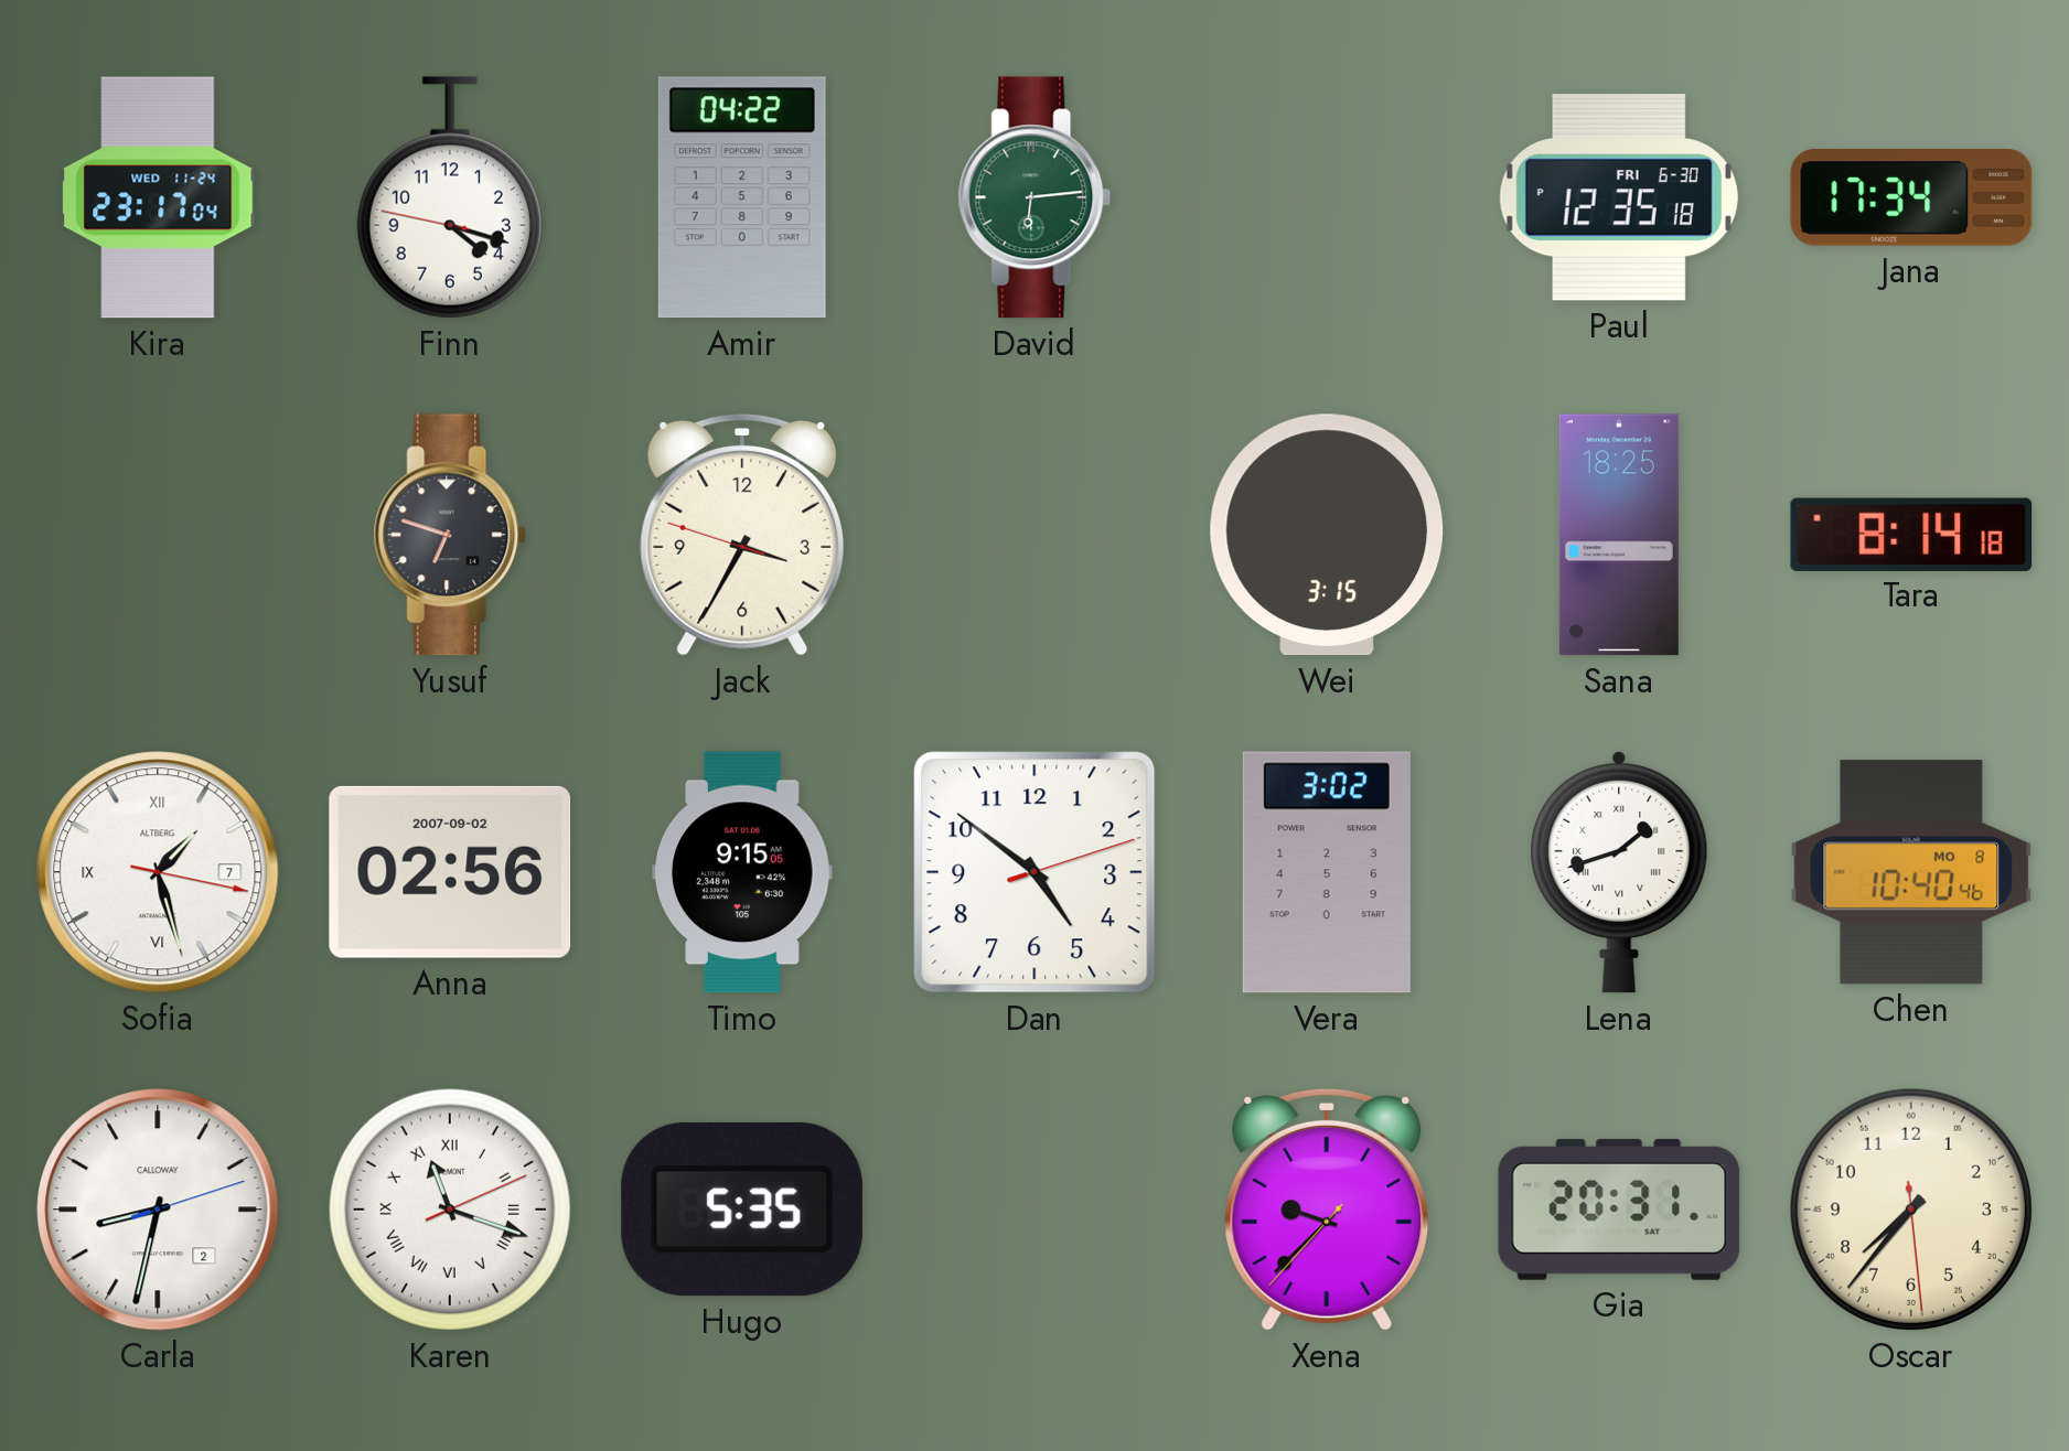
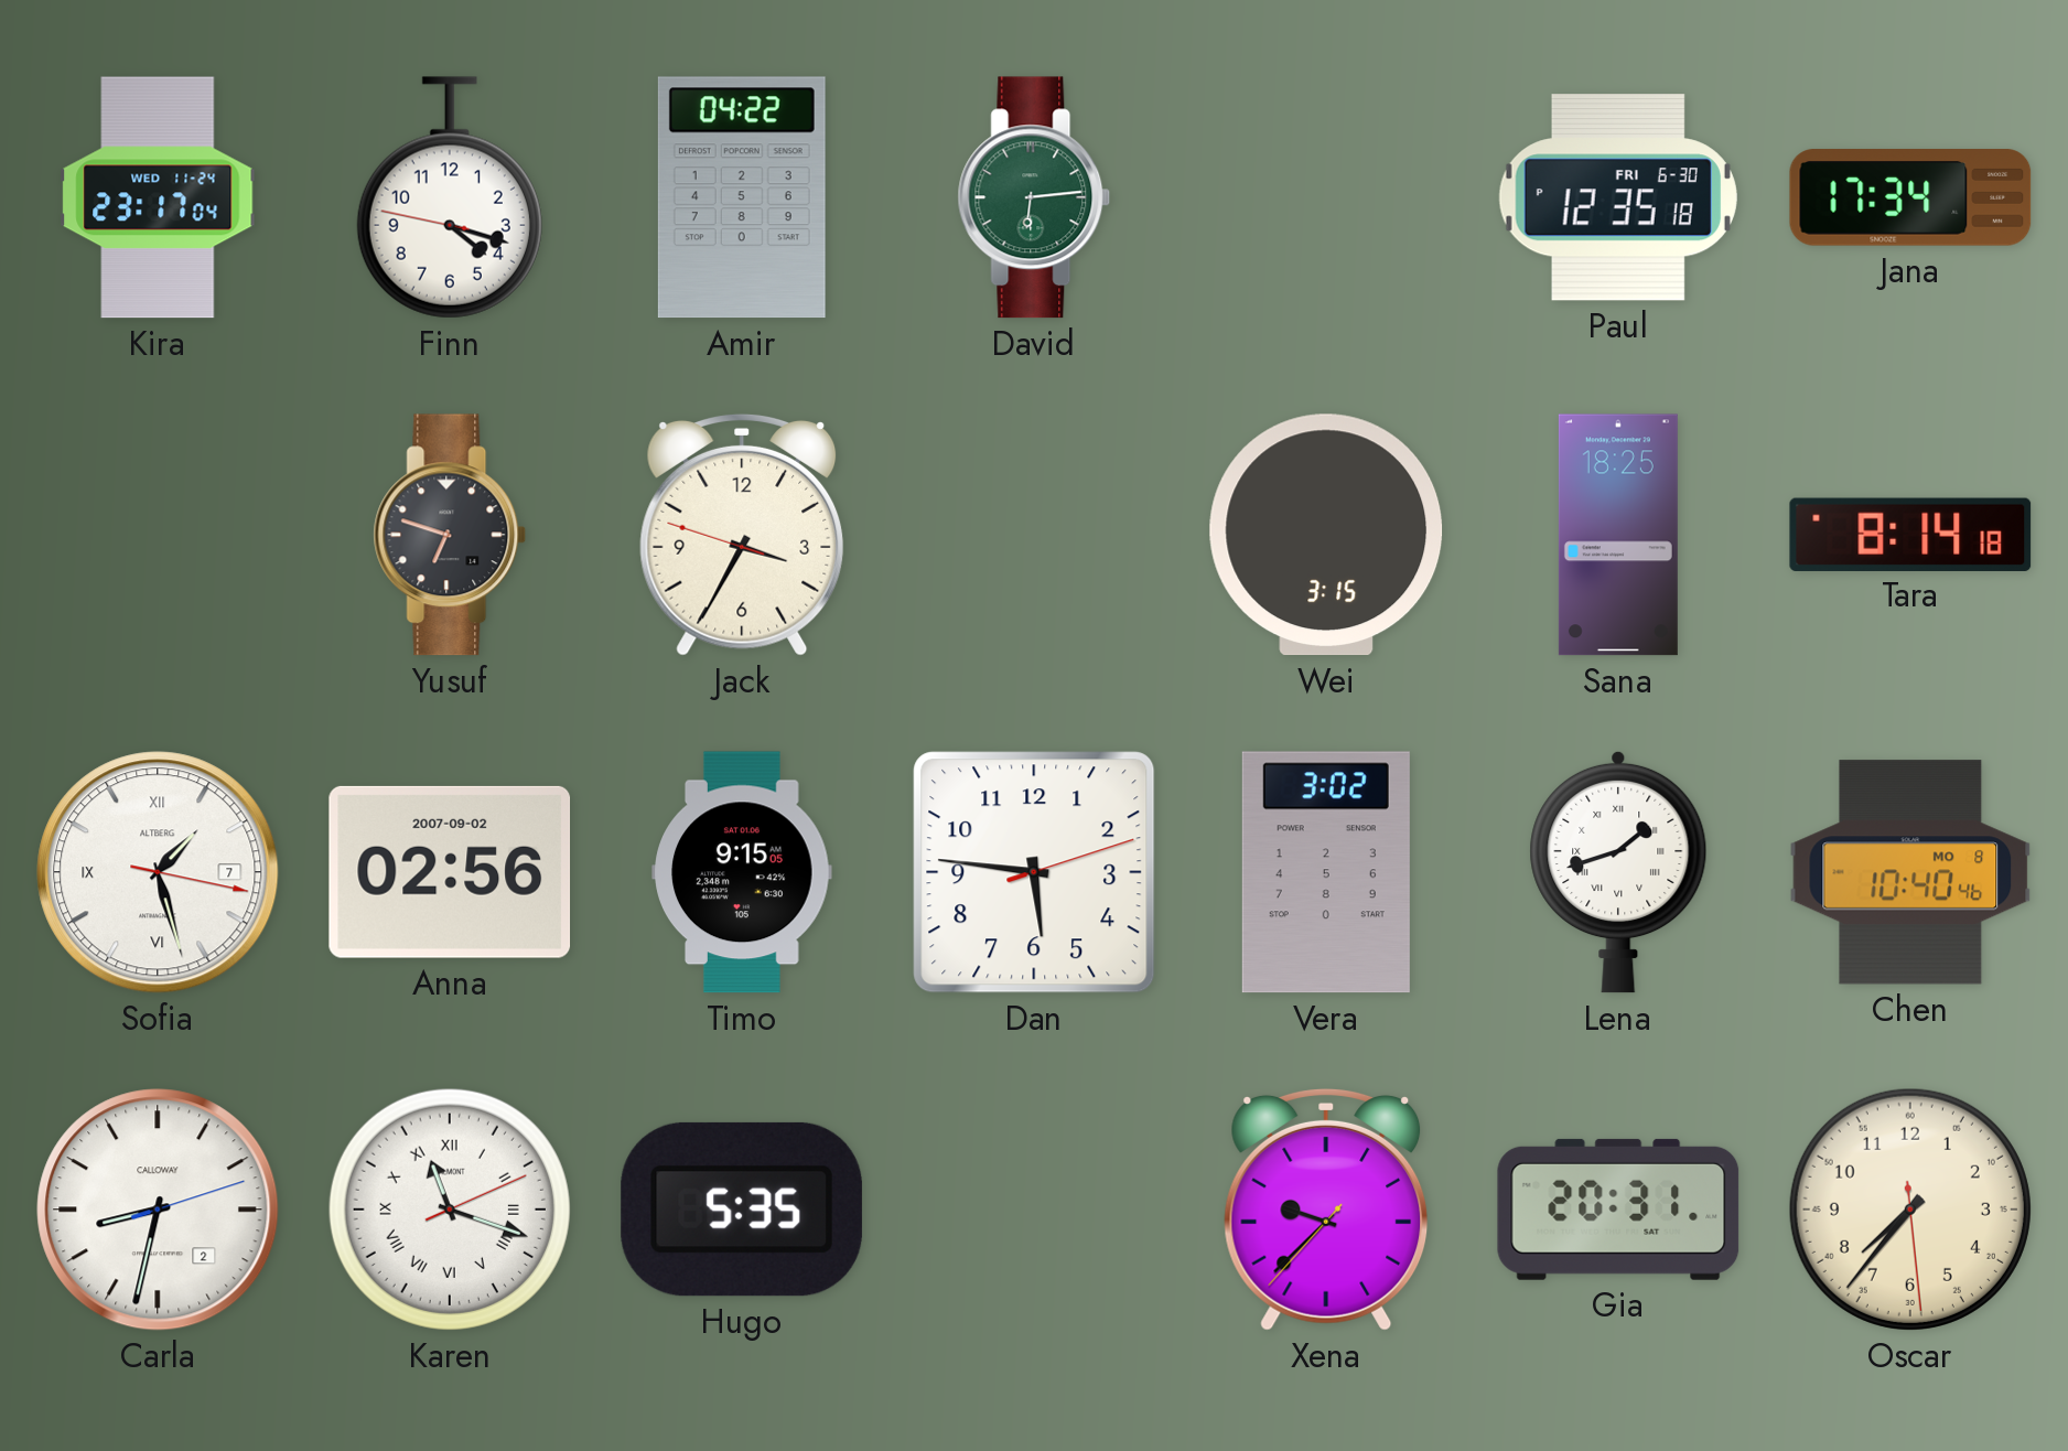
Dan: 4:51 -> 5:46
